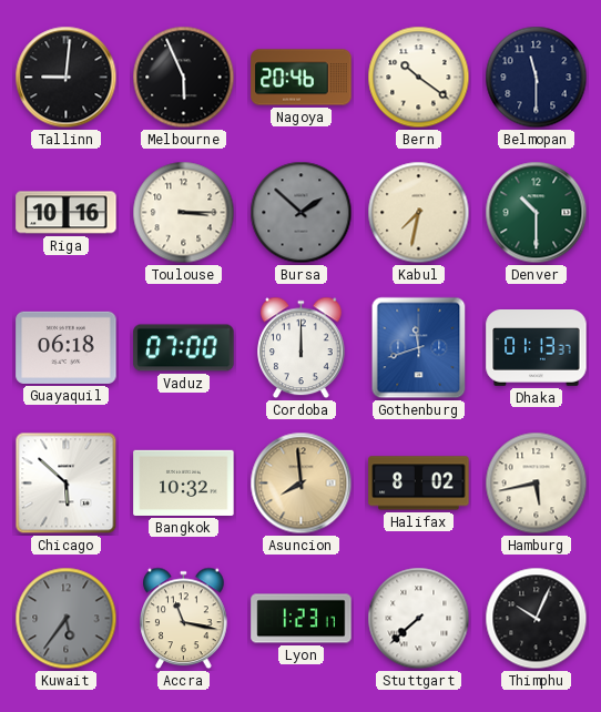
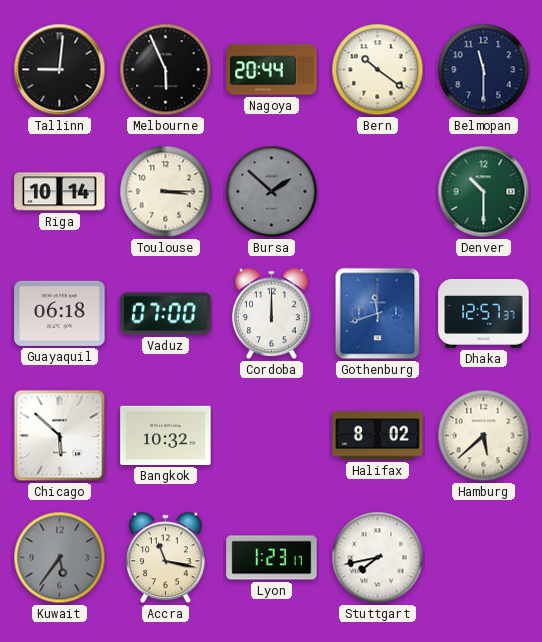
Nagoya: 20:46 -> 20:44
Riga: 10:16 -> 10:14
Kabul: 7:32 -> none
Dhaka: 01:13 -> 12:57
Asuncion: 7:59 -> none
Hamburg: 5:43 -> 5:38
Stuttgart: 7:38 -> 7:43
Thimphu: 10:04 -> none
